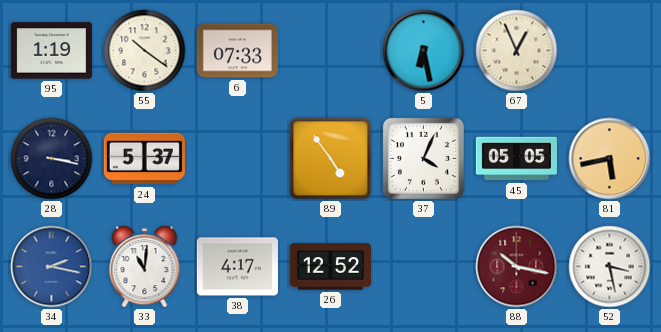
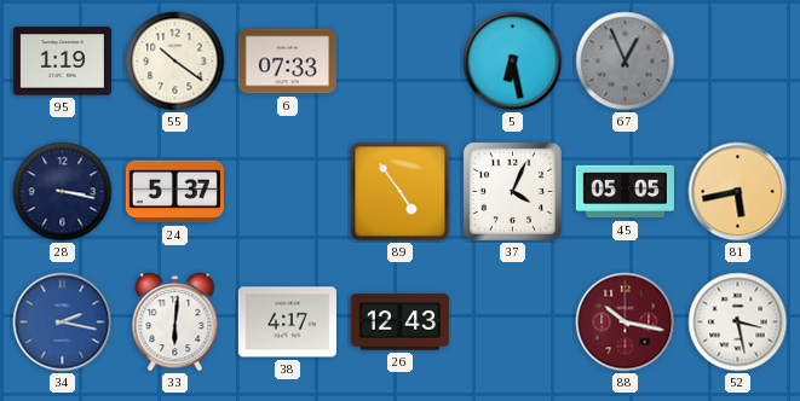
67 dial: cream -> grey
33: 11:01 -> 6:01
26: 12:52 -> 12:43
